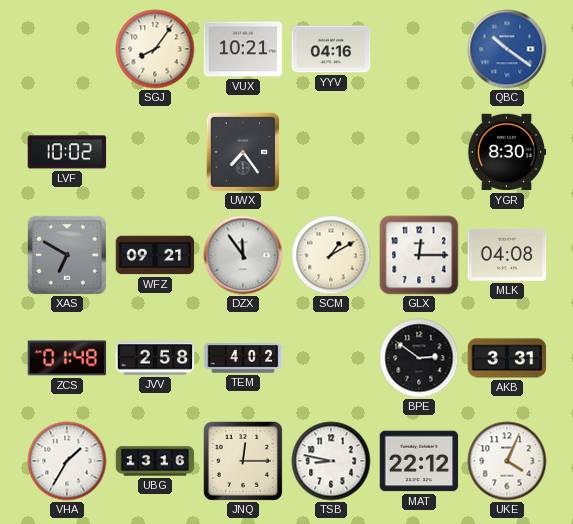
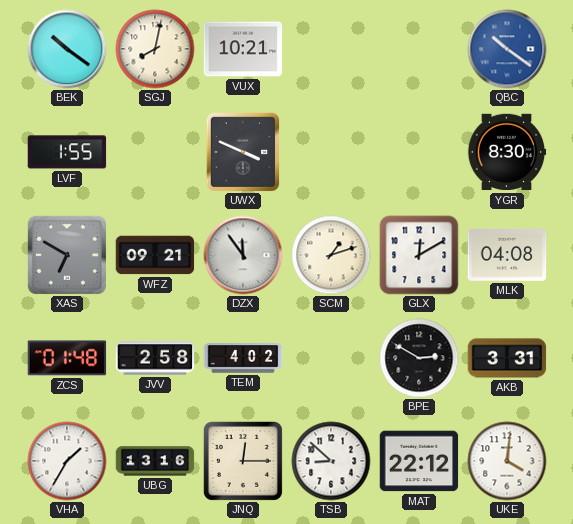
BEK: none -> 10:21
SGJ: 8:06 -> 8:02
YYV: 04:16 -> none
LVF: 10:02 -> 1:55
UWX: 7:24 -> 3:49
SCM: 1:10 -> 1:12
GLX: 12:15 -> 12:10
BPE: 2:51 -> 2:50
TSB: 8:47 -> 8:52
UKE: 4:04 -> 4:01
